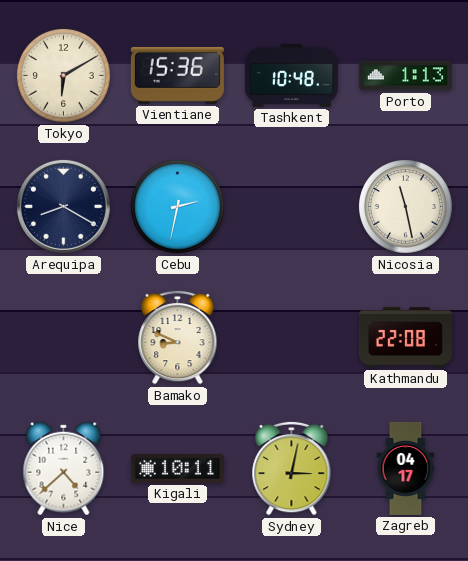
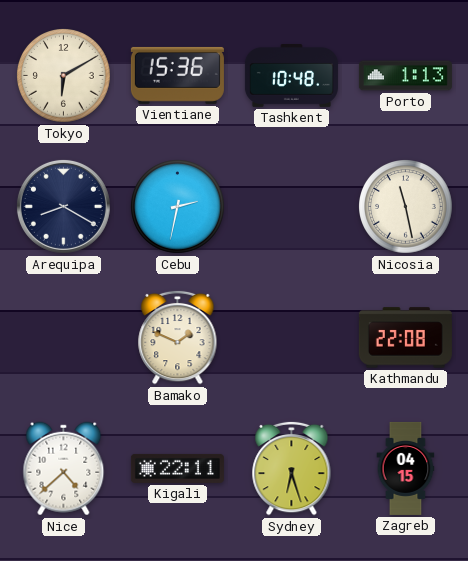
Bamako: 8:49 -> 1:49
Kigali: 10:11 -> 22:11
Sydney: 3:02 -> 6:27
Zagreb: 04:17 -> 04:15
